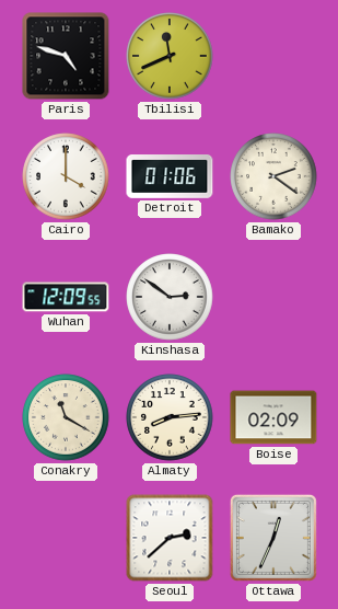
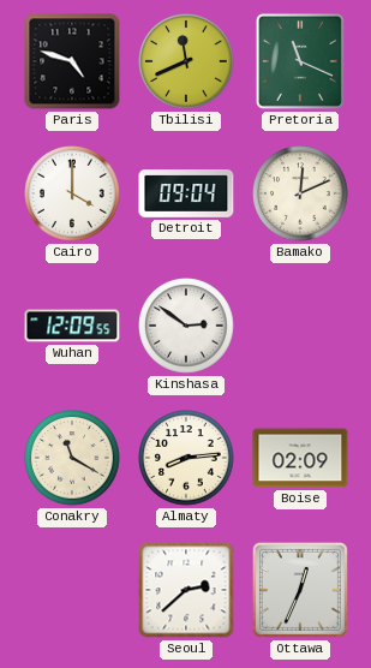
Pretoria: none -> 11:19
Detroit: 01:06 -> 09:04
Bamako: 2:21 -> 12:11
